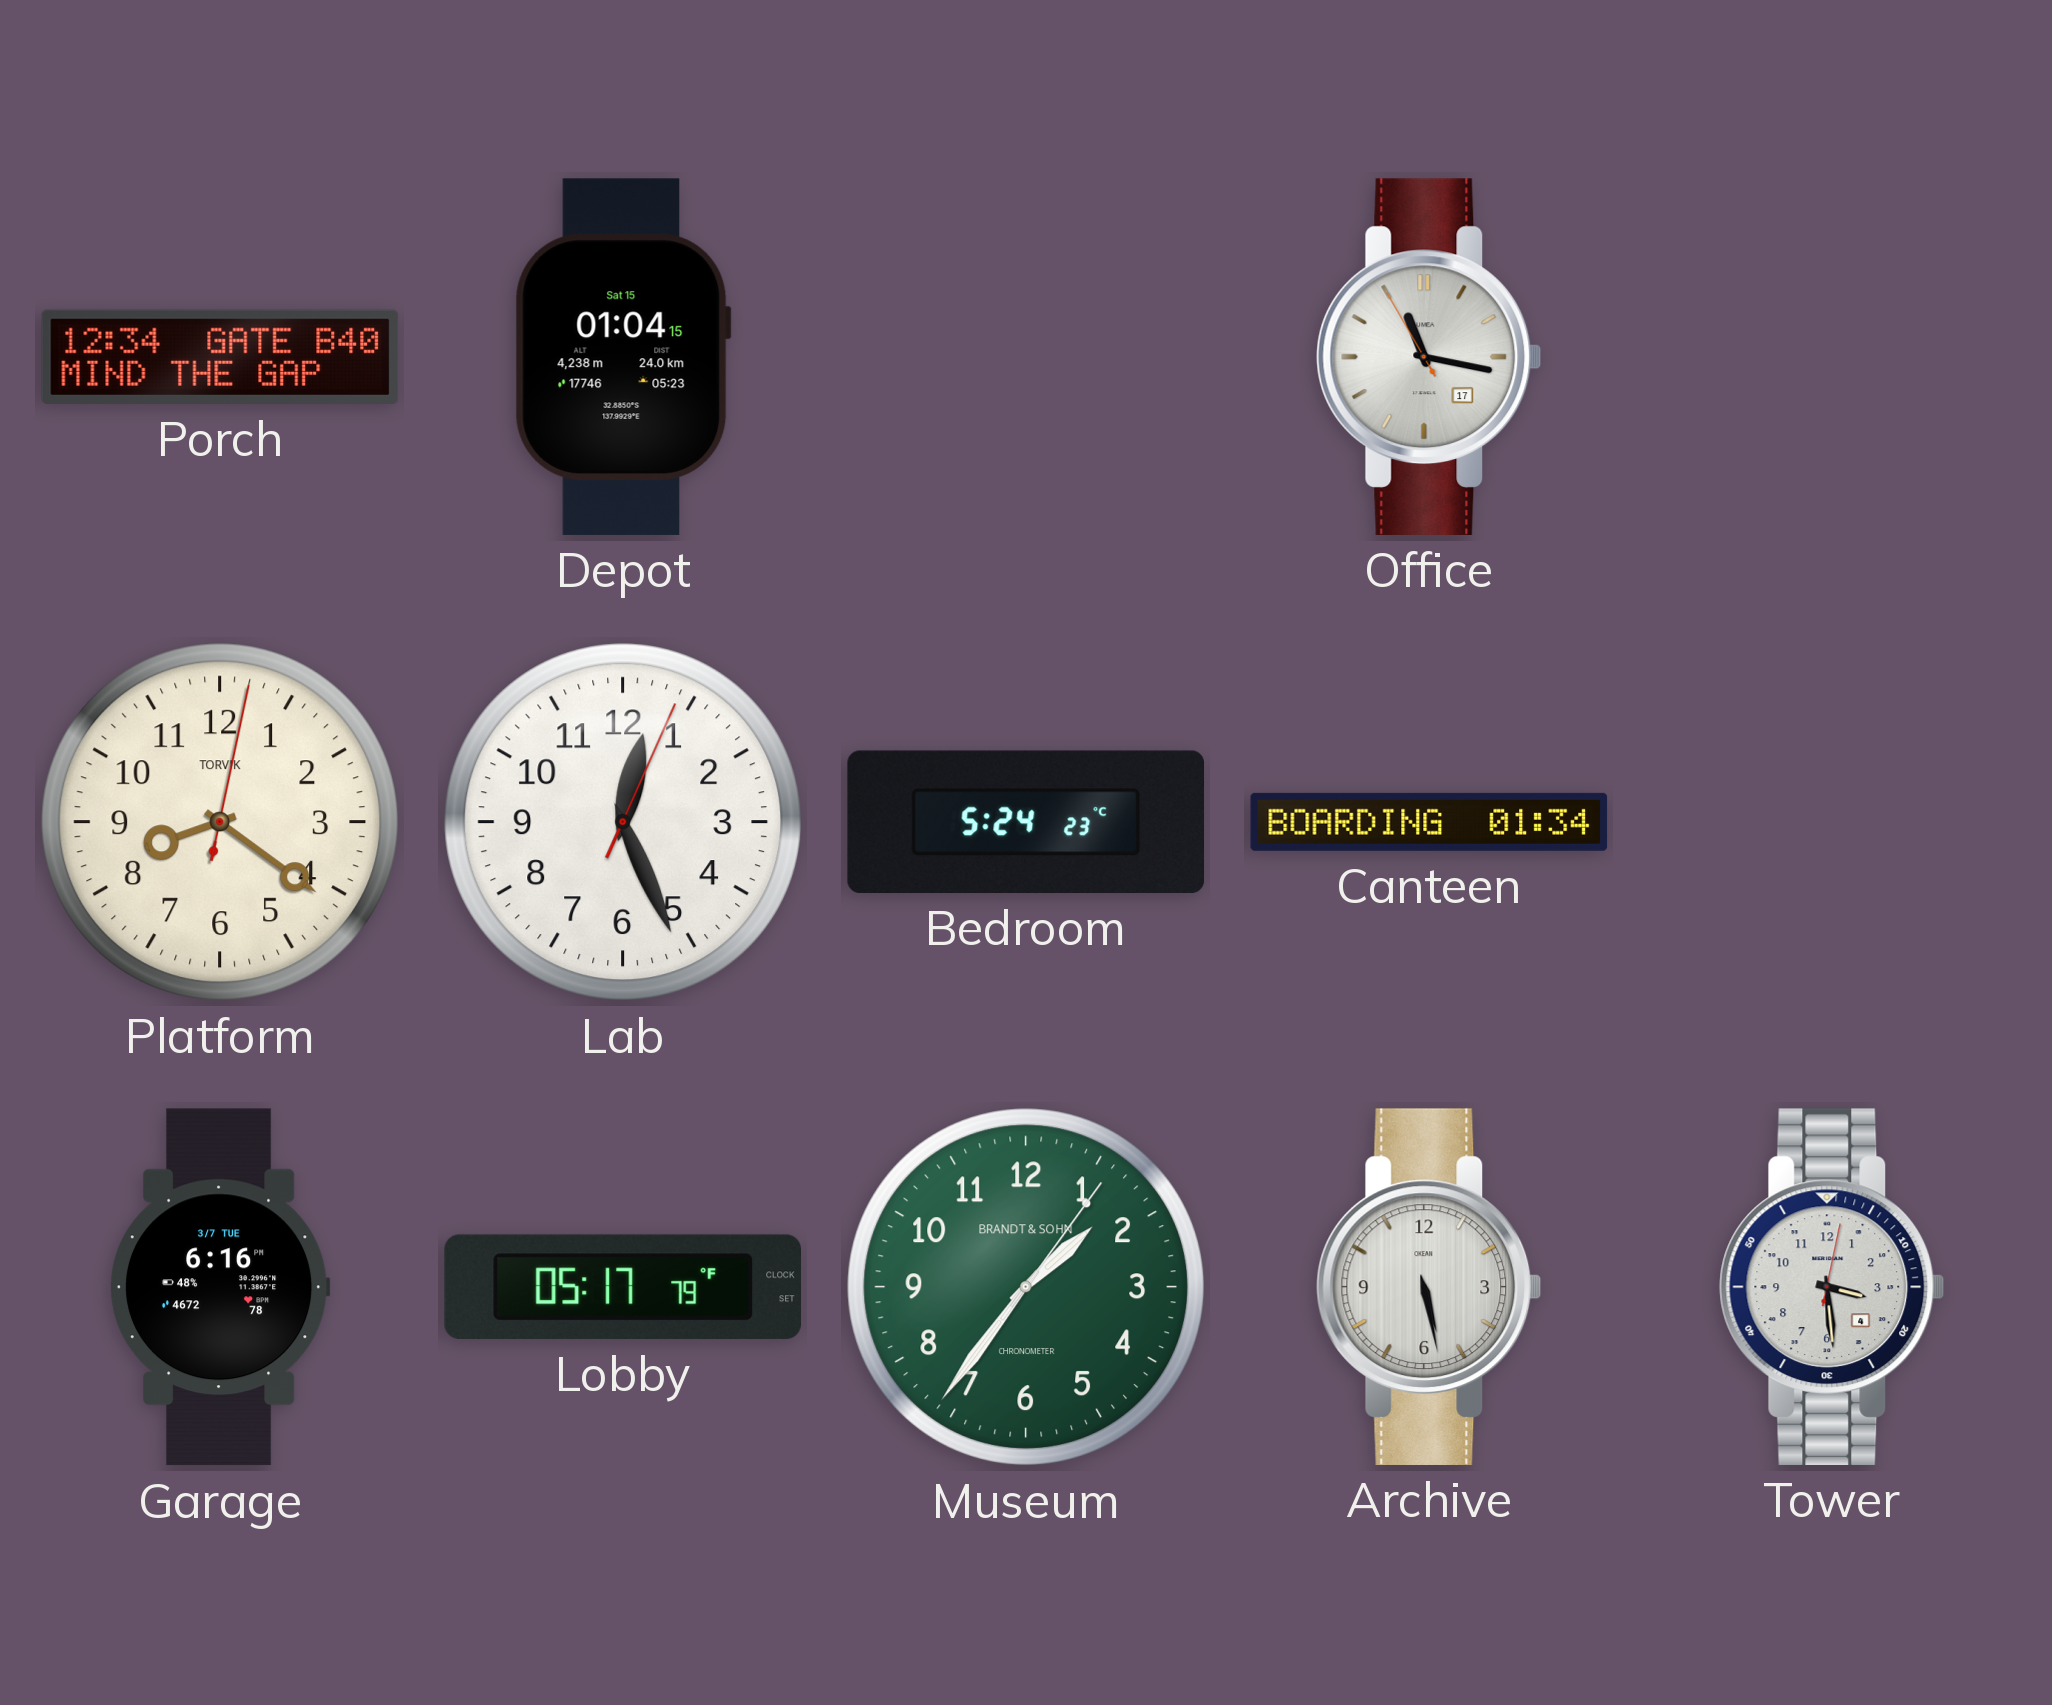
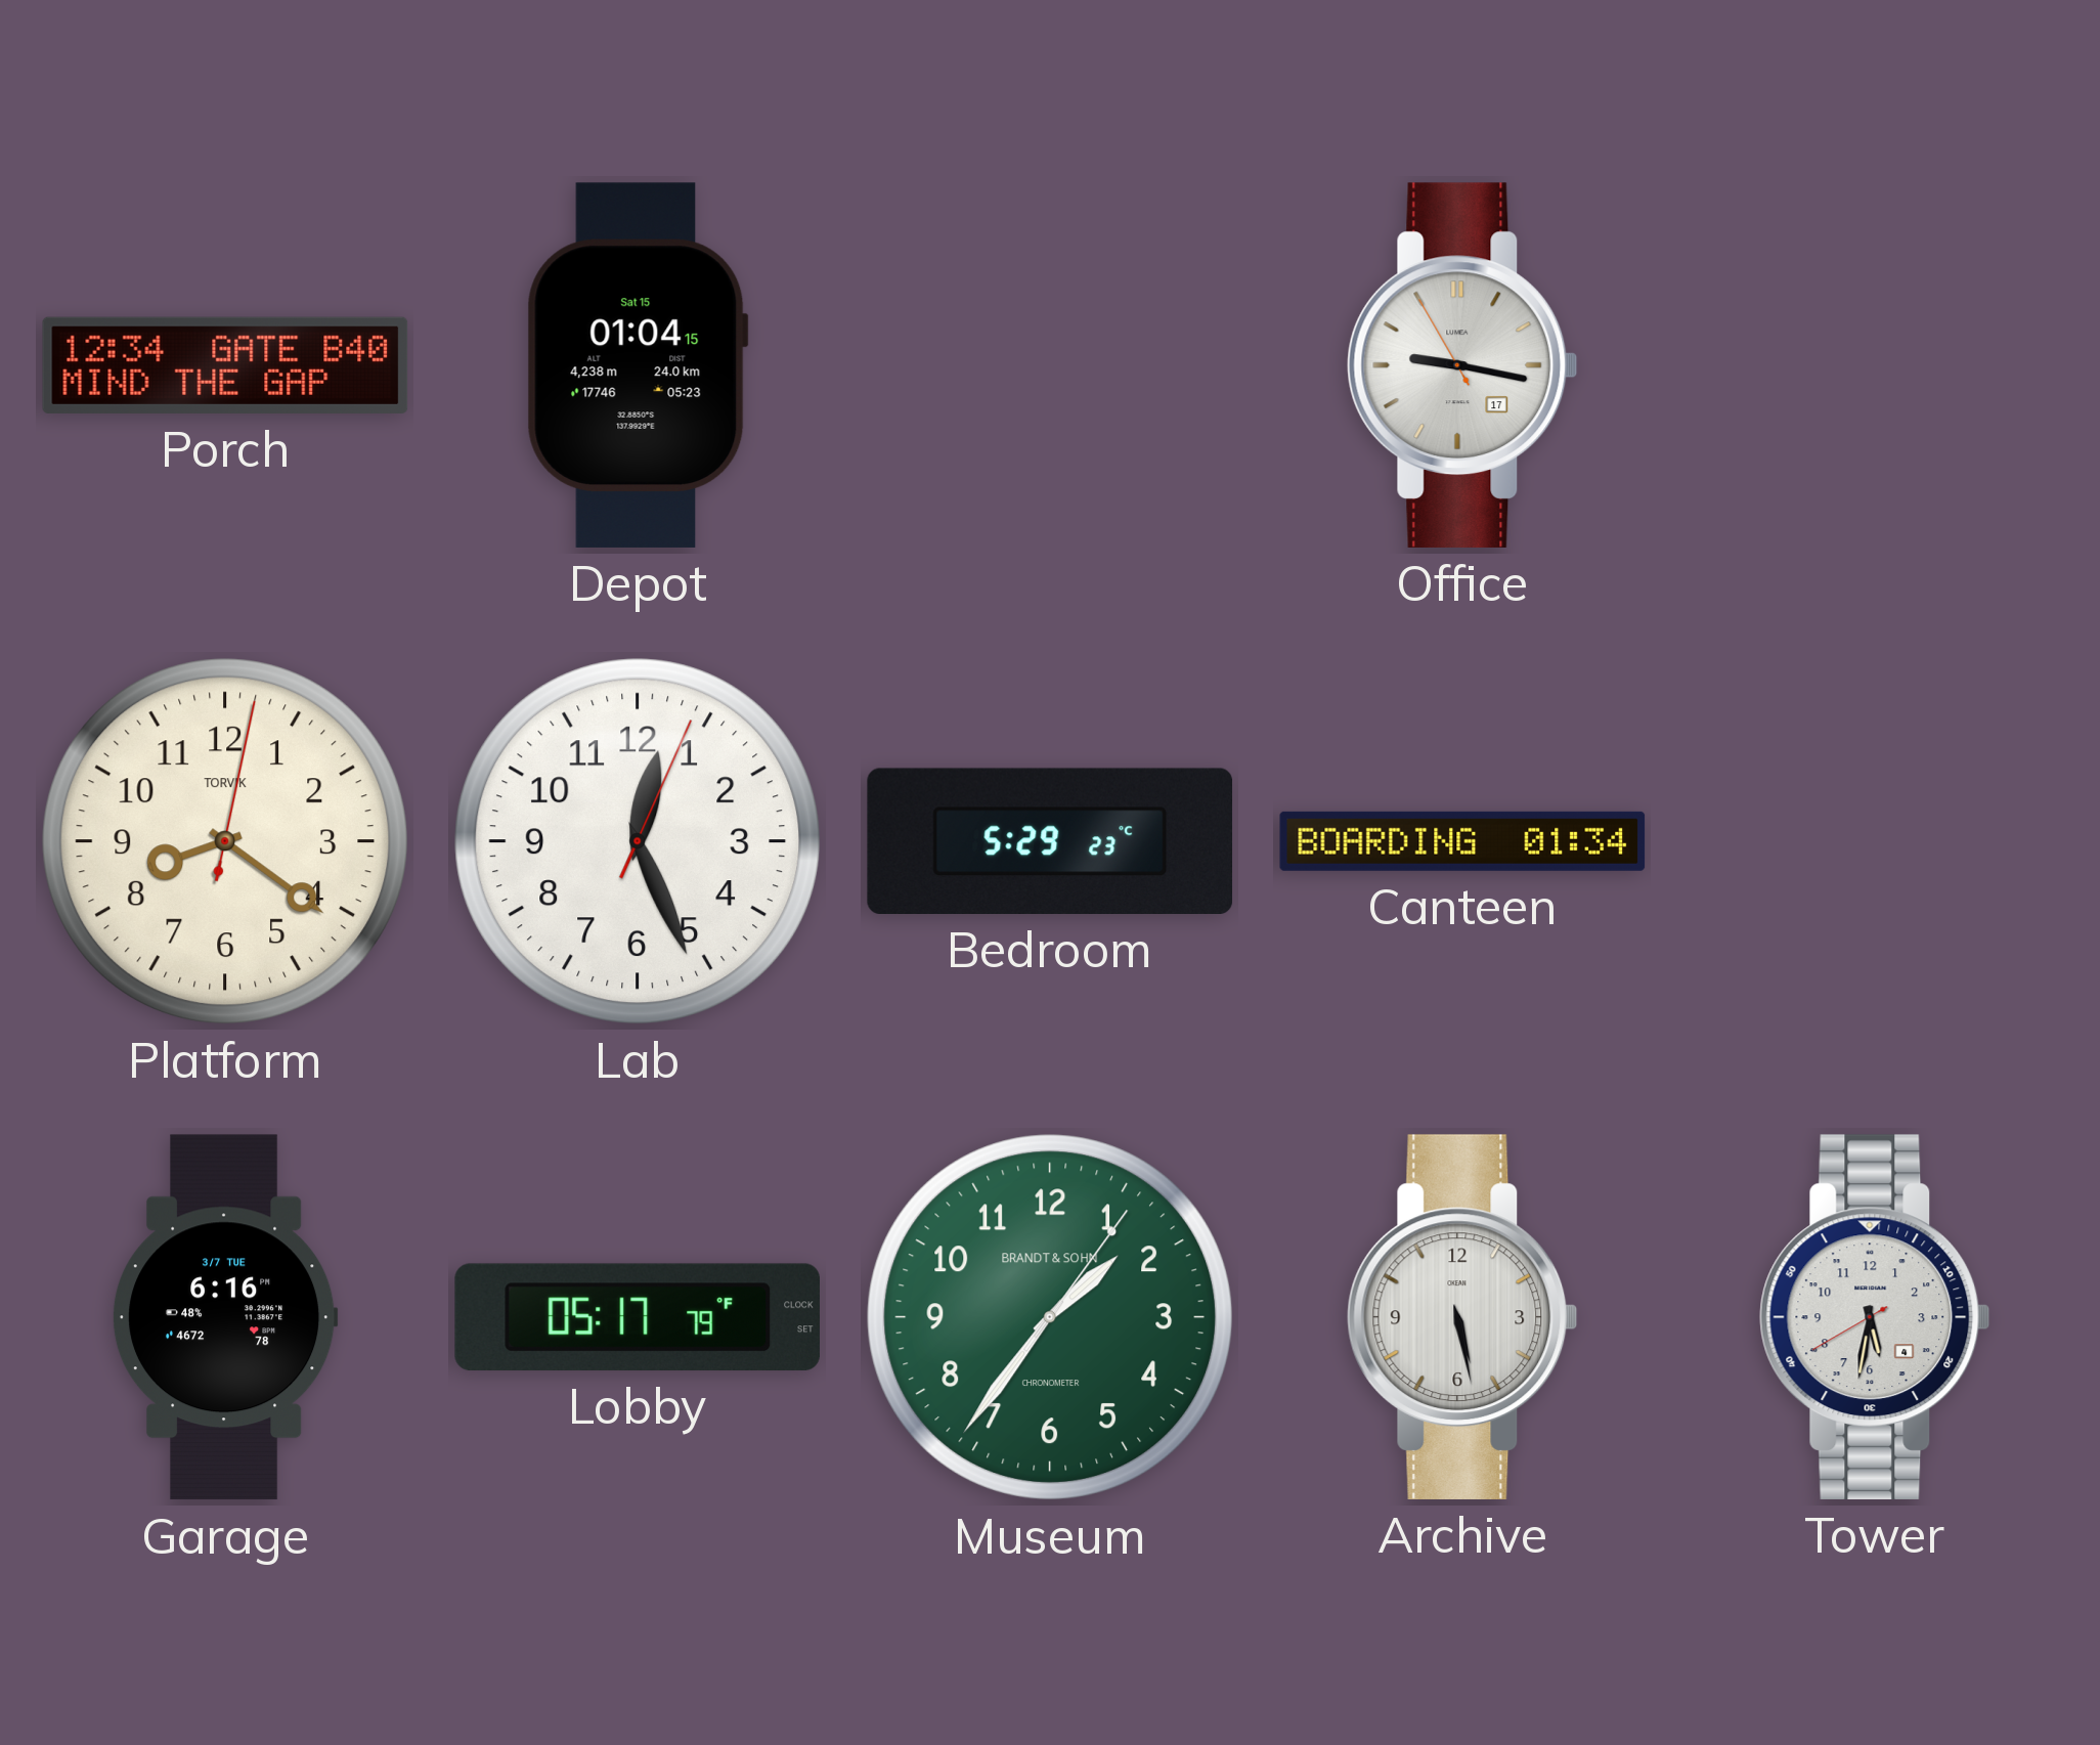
Office: 11:16 -> 9:16
Bedroom: 5:24 -> 5:29
Tower: 3:29 -> 5:31
